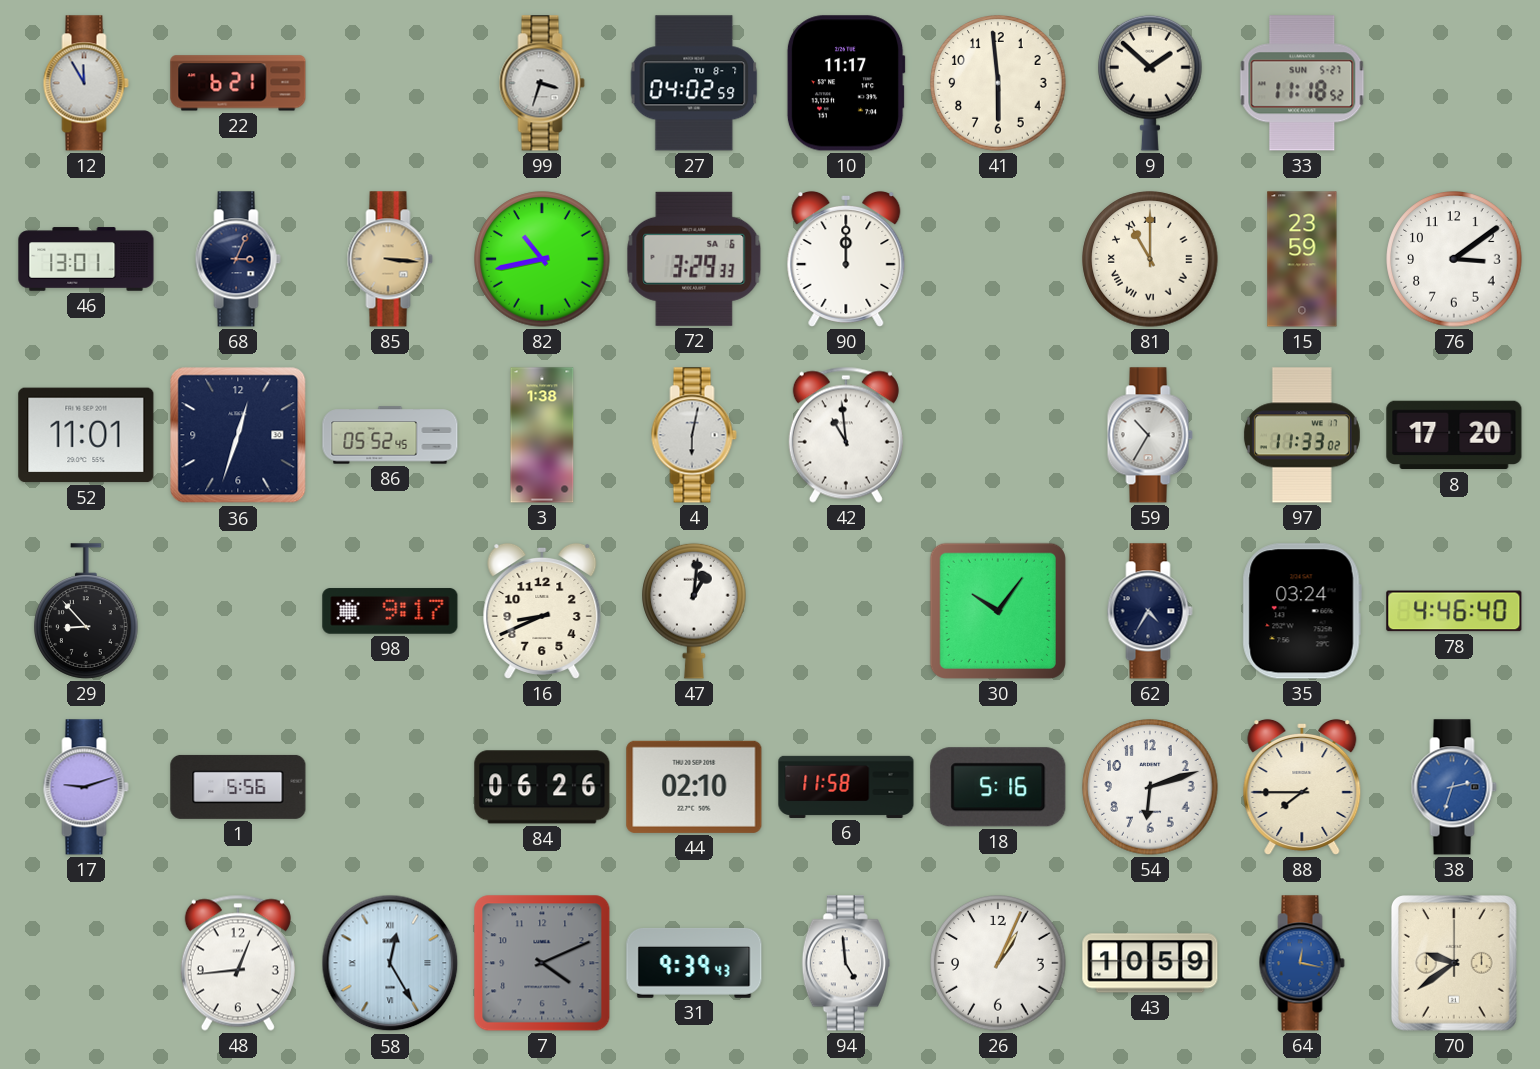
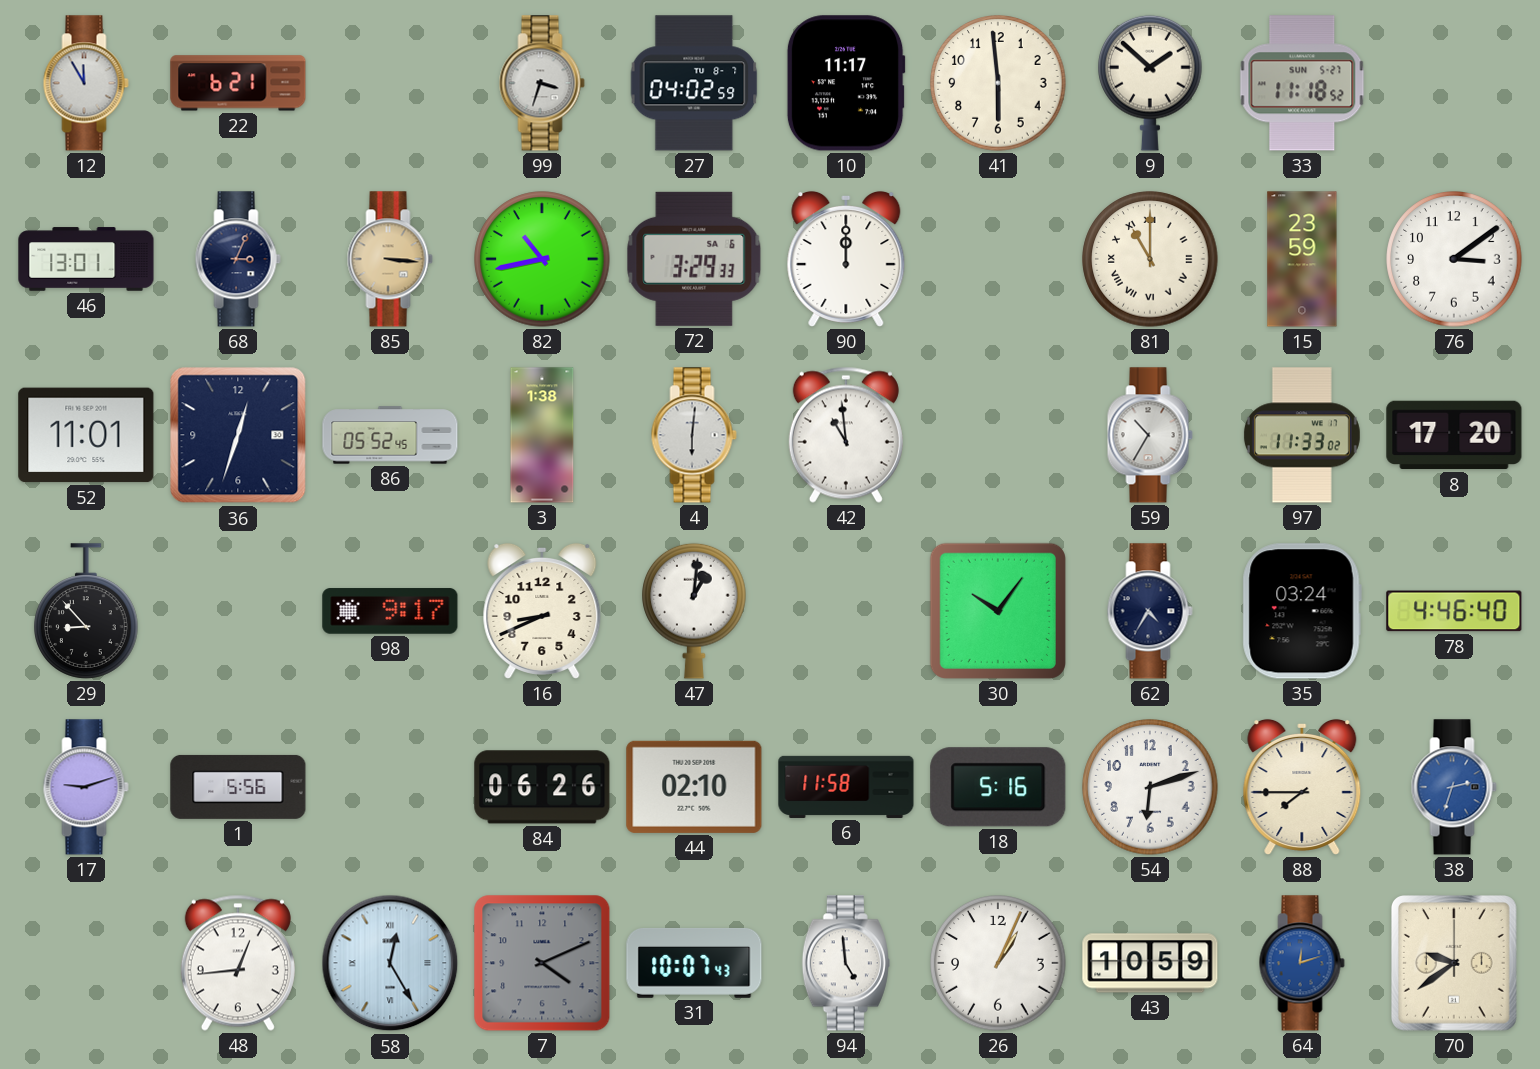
4: 6:02 -> 6:01
31: 9:39 -> 10:07
64: 12:17 -> 12:12
